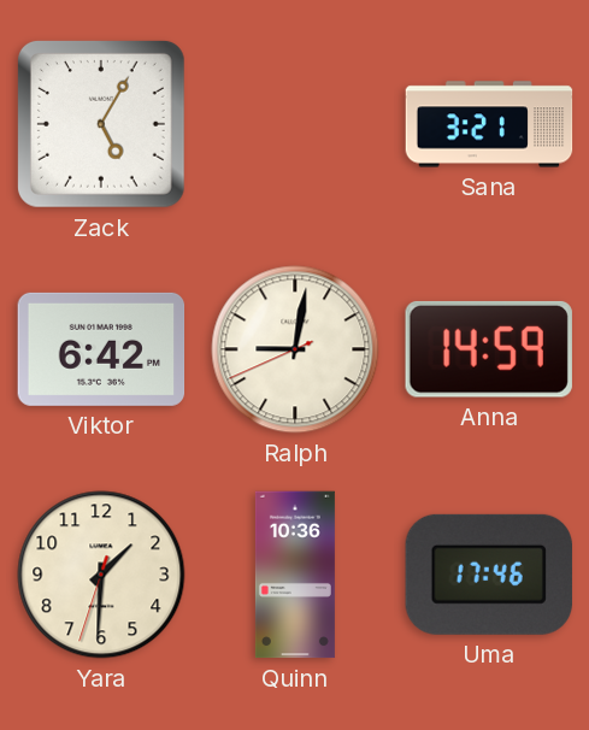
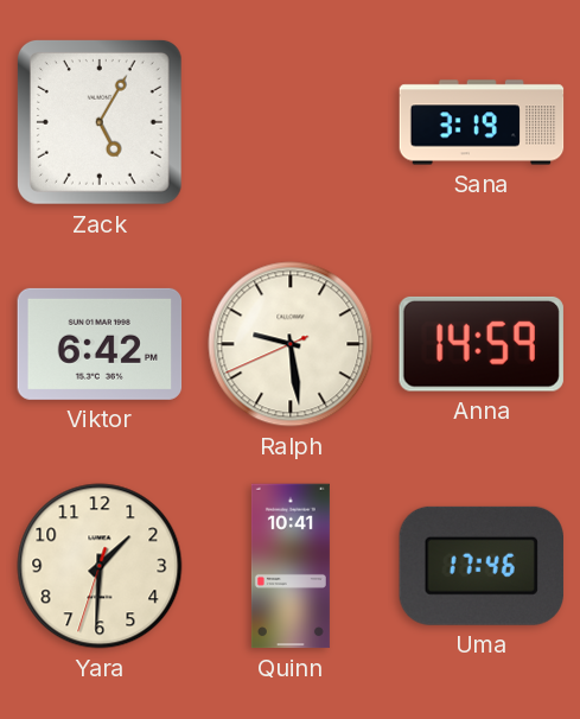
Sana: 3:21 -> 3:19
Ralph: 9:01 -> 9:28
Quinn: 10:36 -> 10:41
